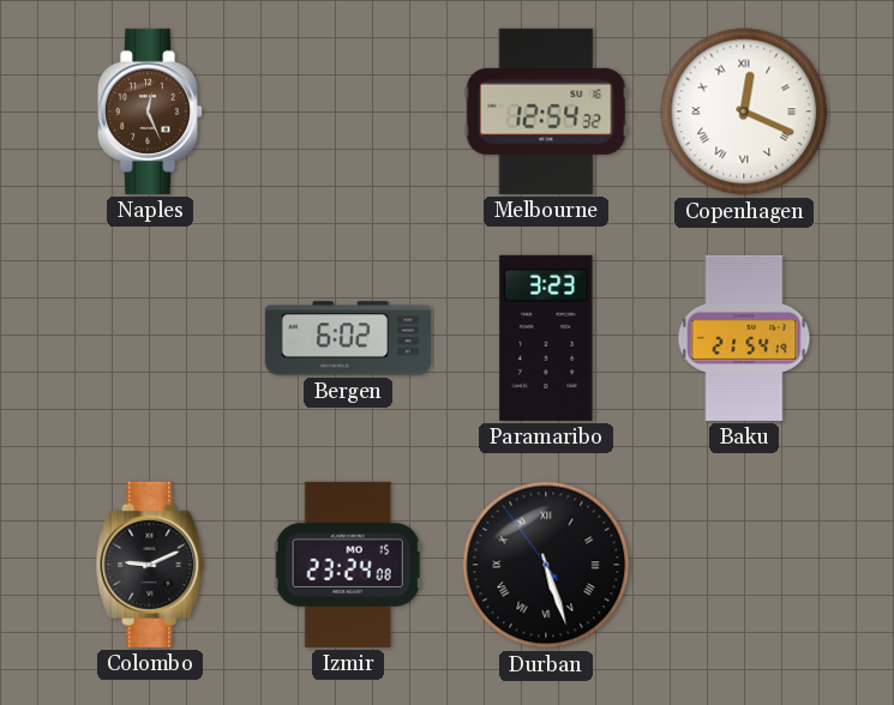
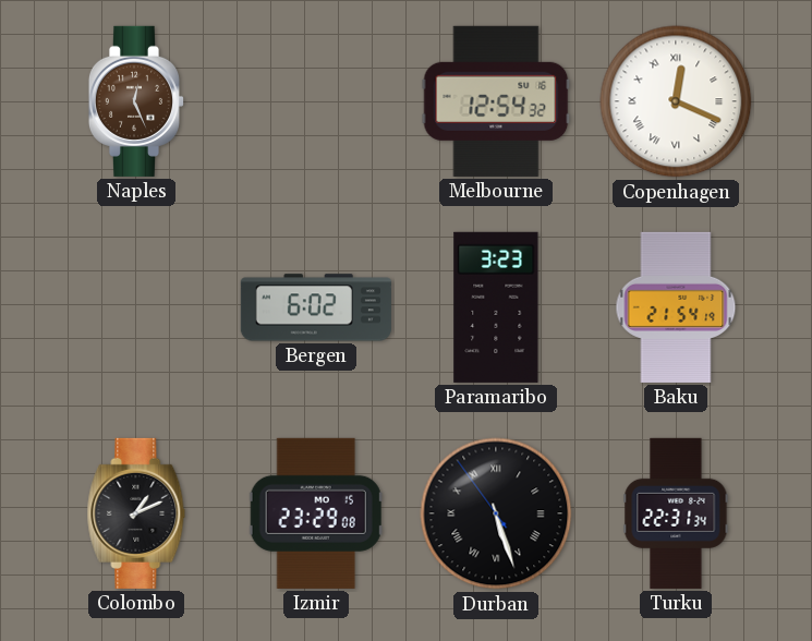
Colombo: 9:11 -> 1:11
Izmir: 23:24 -> 23:29
Turku: none -> 22:31
